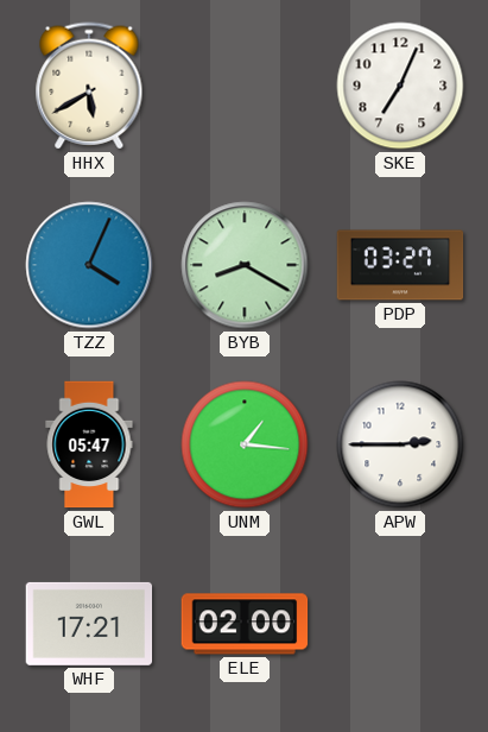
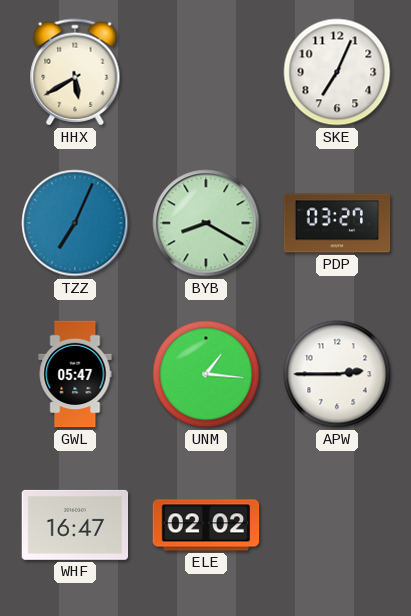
TZZ: 4:04 -> 7:04
WHF: 17:21 -> 16:47
ELE: 02:00 -> 02:02
